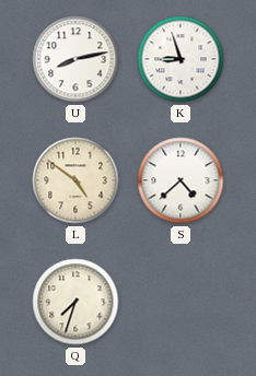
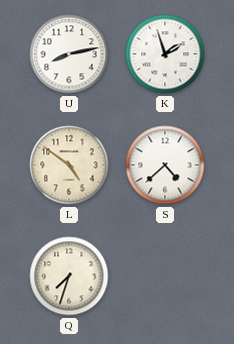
K: 8:57 -> 1:57
